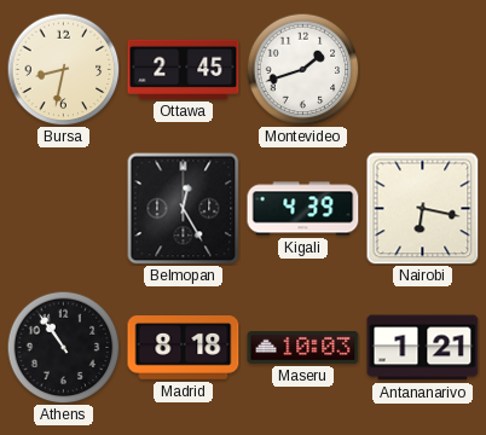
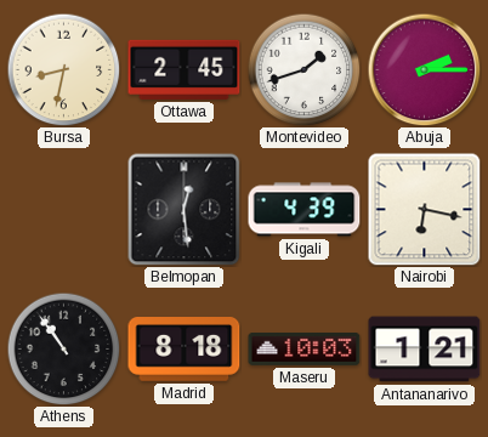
Abuja: none -> 2:15
Belmopan: 12:25 -> 12:29
